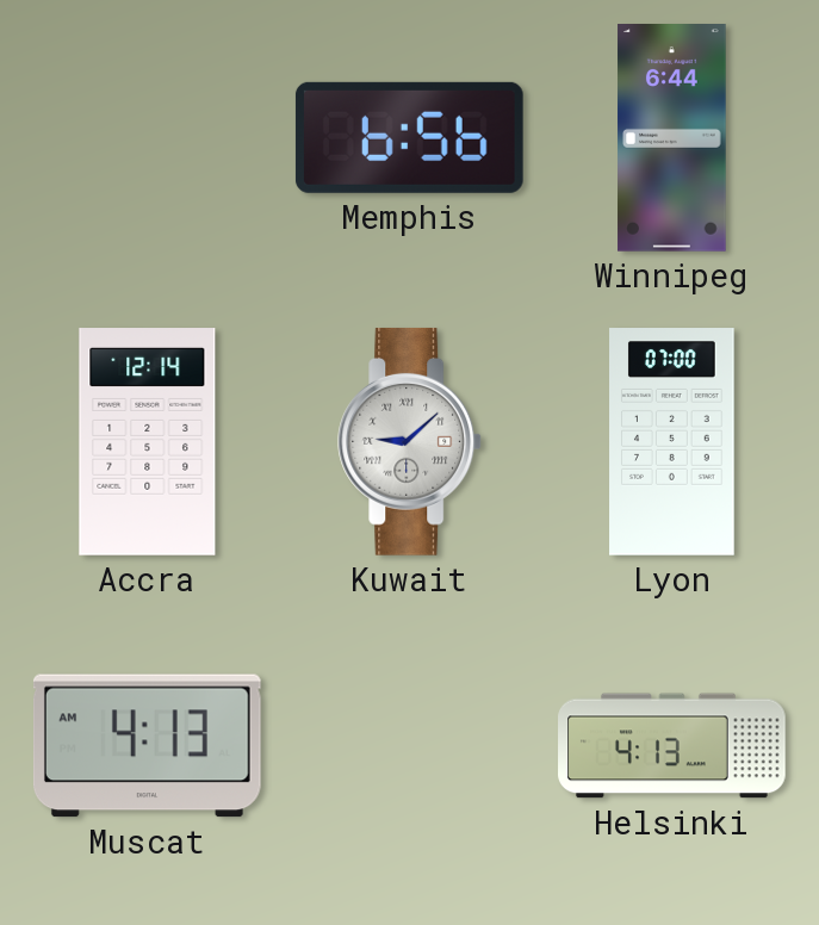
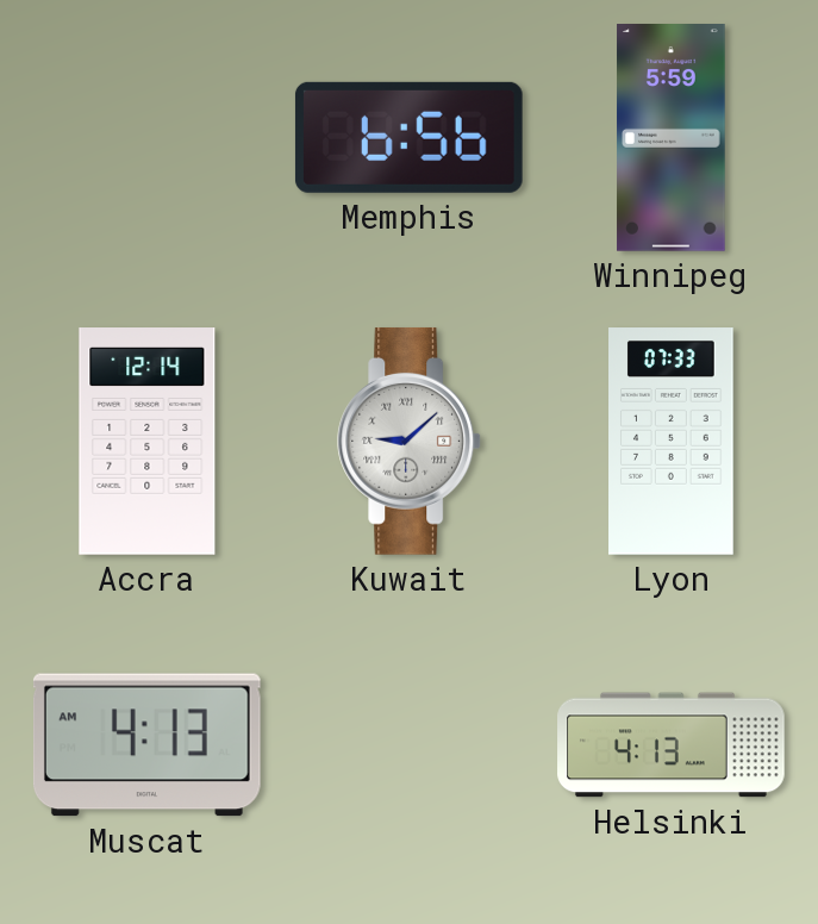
Winnipeg: 6:44 -> 5:59
Lyon: 07:00 -> 07:33
